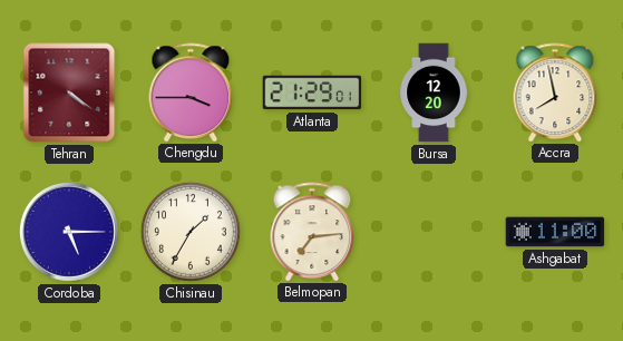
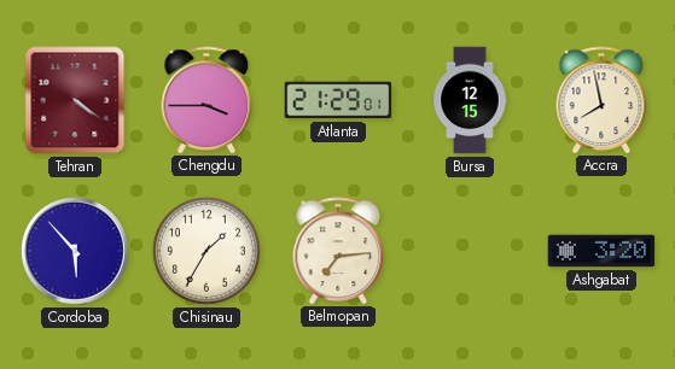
Bursa: 12:20 -> 12:15
Cordoba: 5:15 -> 5:53
Ashgabat: 11:00 -> 3:20
